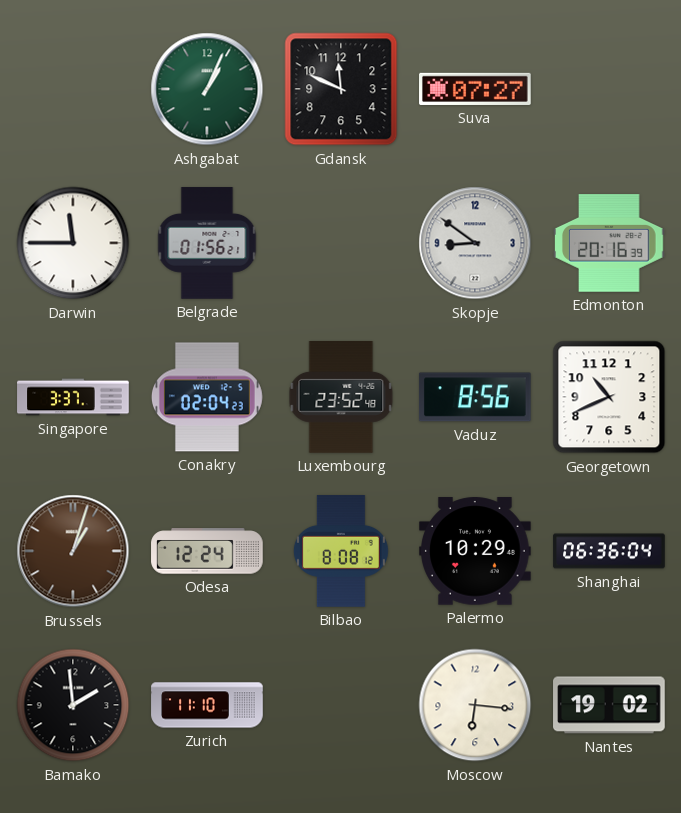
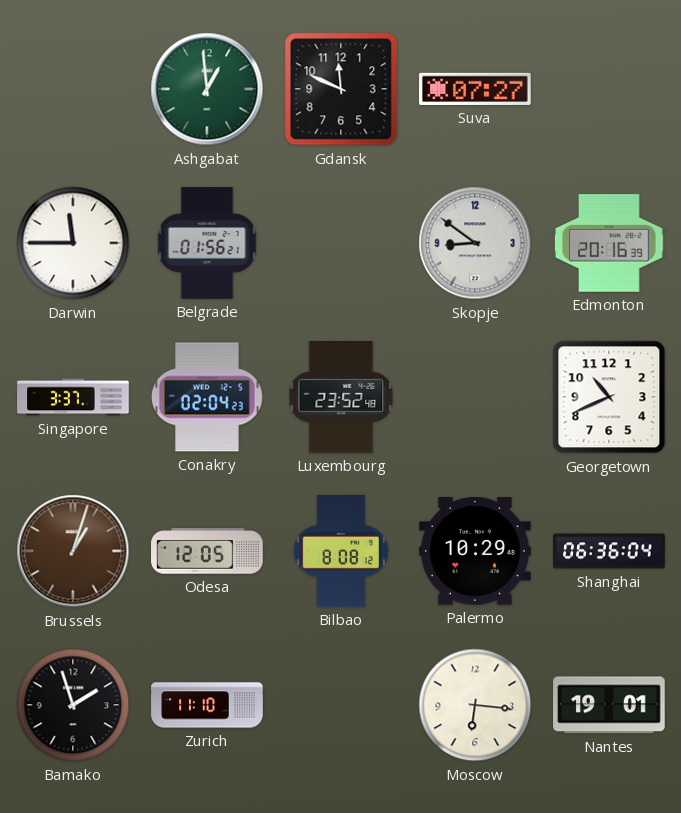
Ashgabat: 1:04 -> 12:59
Vaduz: 8:56 -> none
Odesa: 12:24 -> 12:05
Bamako: 1:59 -> 1:57
Nantes: 19:02 -> 19:01
